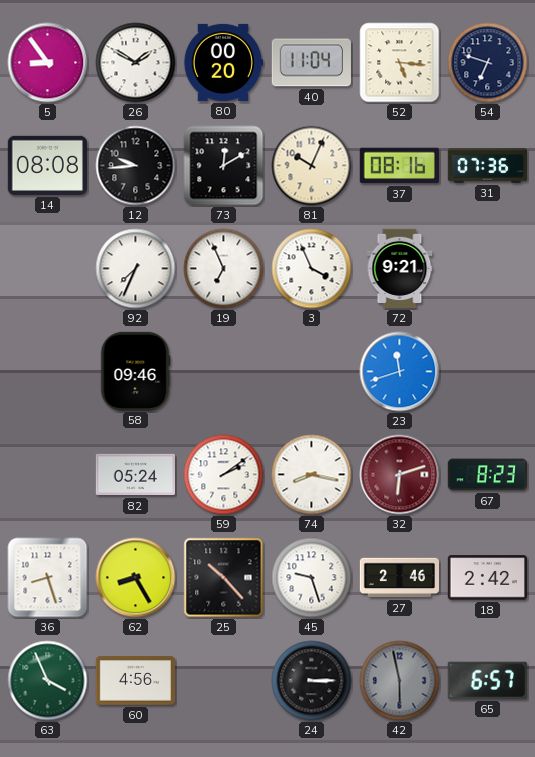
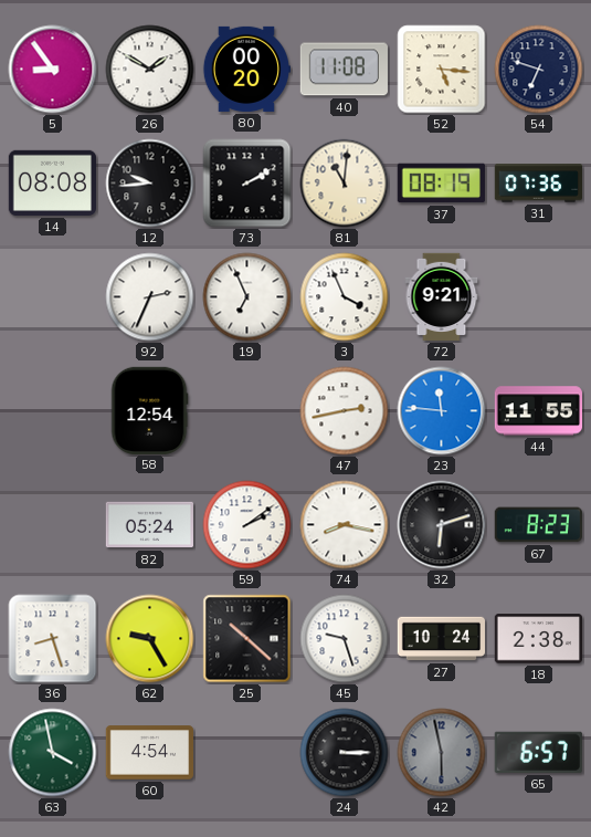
40: 11:04 -> 11:08
73: 12:10 -> 2:10
81: 10:04 -> 11:01
37: 08:16 -> 08:19
92: 7:34 -> 2:34
58: 09:46 -> 12:54
47: none -> 2:43
23: 11:42 -> 11:46
44: none -> 11:55
32 dial: burgundy -> black
62: 8:25 -> 9:25
25: 10:23 -> 10:22
27: 2:46 -> 10:24
18: 2:42 -> 2:38
63: 3:56 -> 3:58
60: 4:56 -> 4:54
